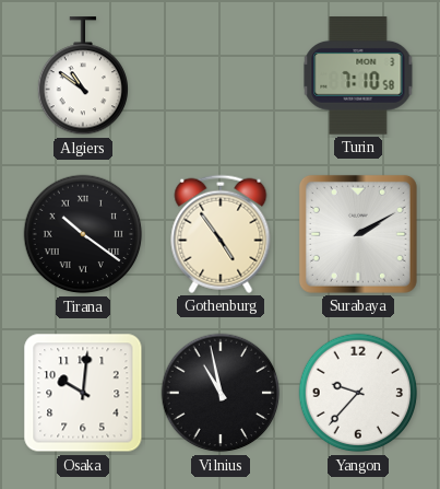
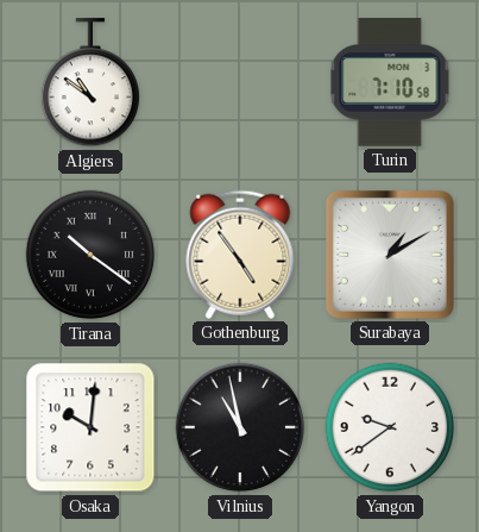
Surabaya: 2:10 -> 1:10
Yangon: 9:37 -> 9:39
